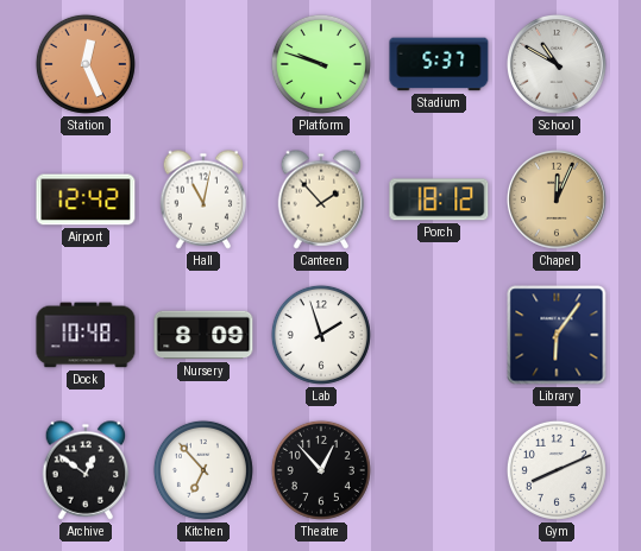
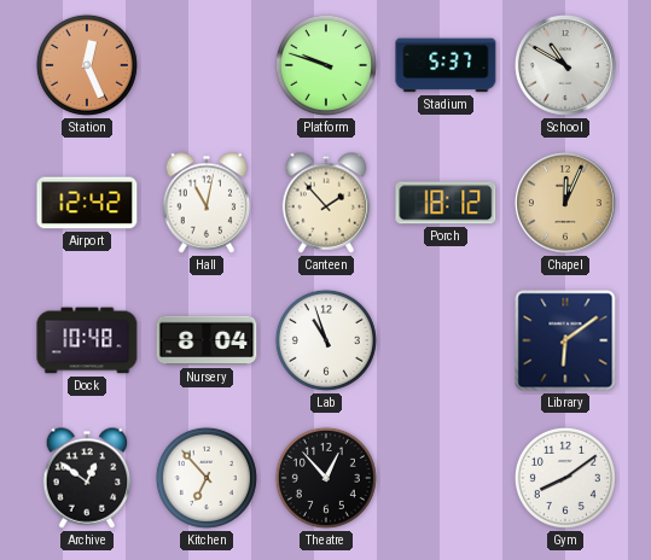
Nursery: 8:09 -> 8:04
Lab: 1:57 -> 10:57
Library: 6:06 -> 6:09
Gym: 8:11 -> 8:09
